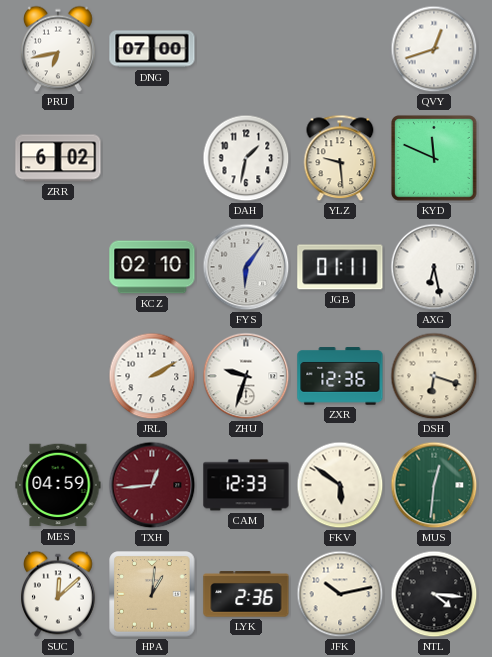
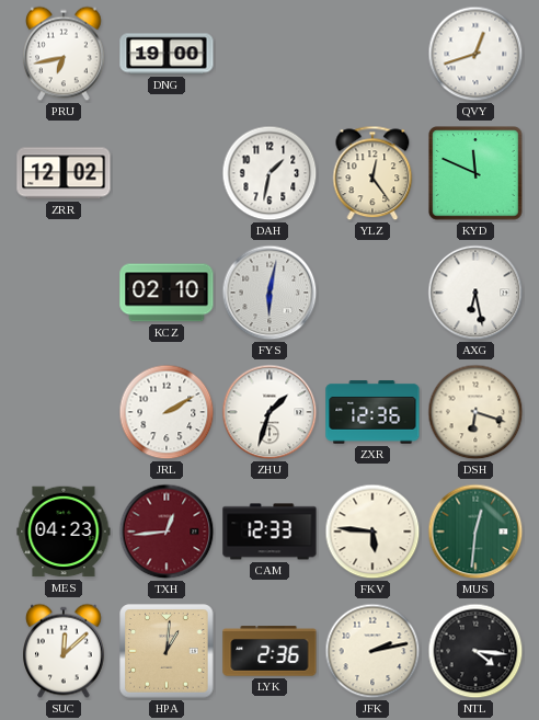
DNG: 07:00 -> 19:00
ZRR: 6:02 -> 12:02
YLZ: 9:29 -> 12:24
FYS: 6:06 -> 6:02
JGB: 01:11 -> none
ZHU: 9:33 -> 1:33
MES: 04:59 -> 04:23
FKV: 5:51 -> 5:46
JFK: 10:13 -> 2:13
